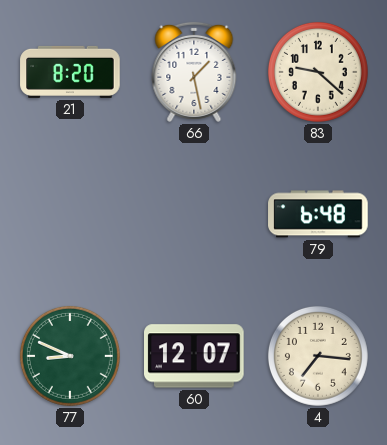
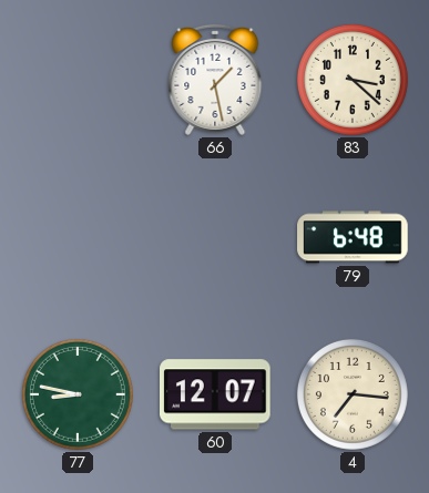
21: 8:20 -> none
83: 9:22 -> 3:22
77: 8:49 -> 8:47
